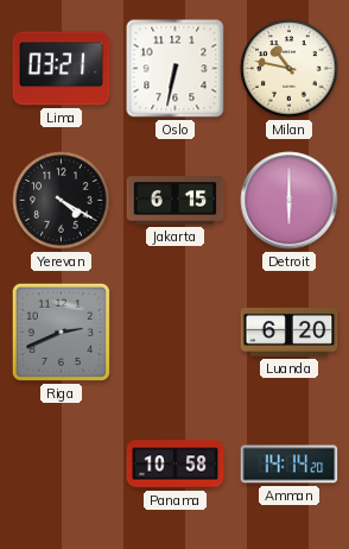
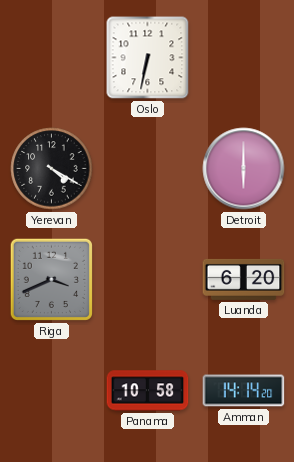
Lima: 03:21 -> none
Milan: 10:47 -> none
Jakarta: 6:15 -> none
Riga: 2:41 -> 3:41
